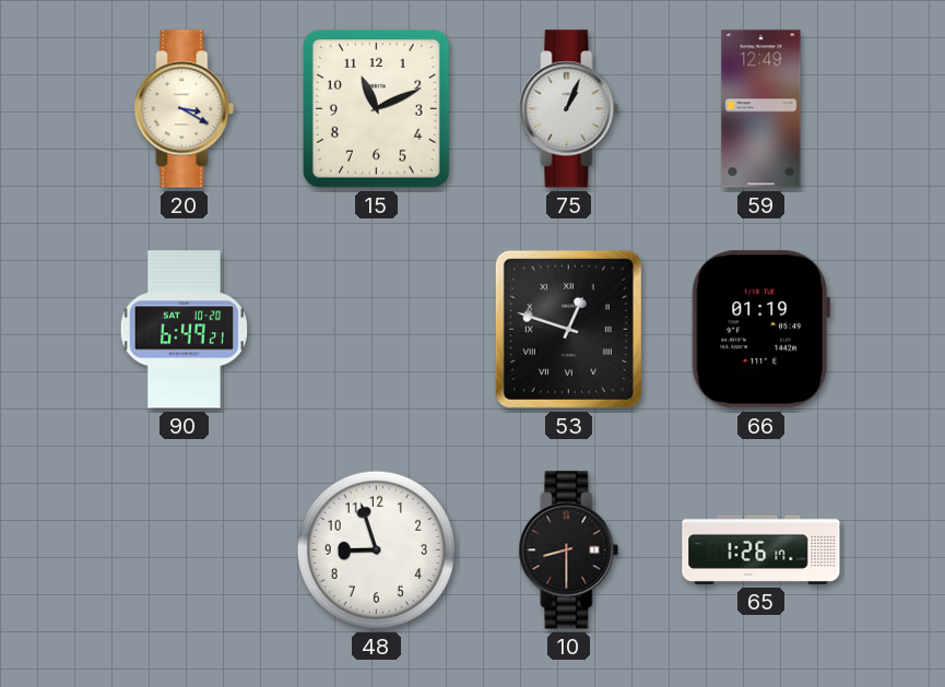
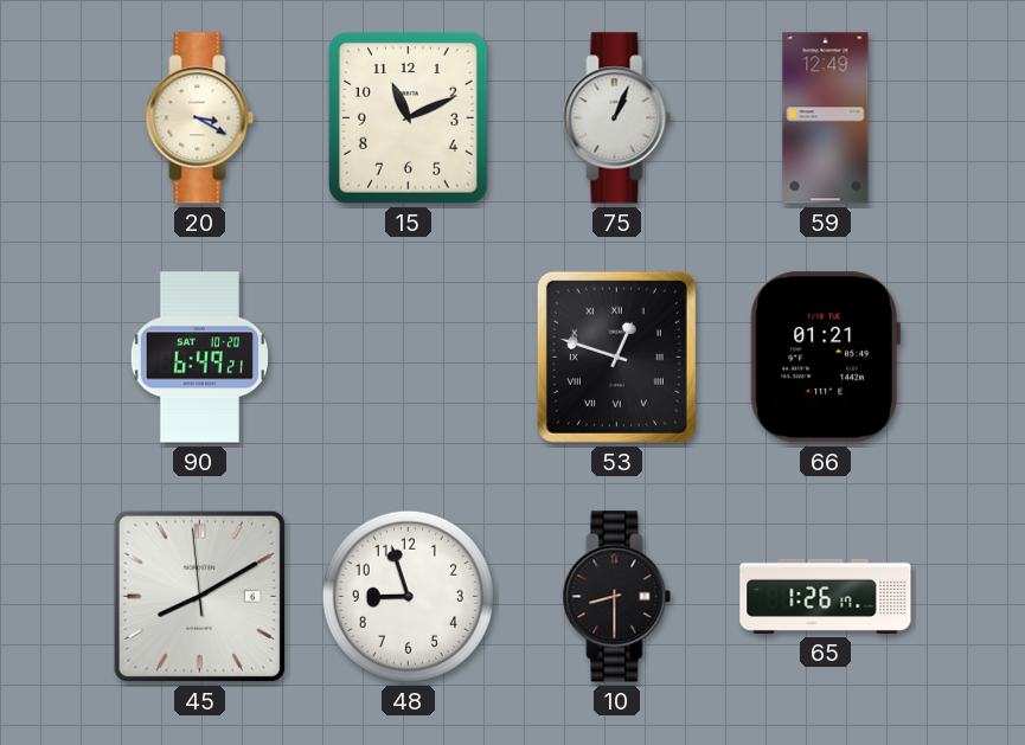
66: 01:19 -> 01:21
45: none -> 8:09
